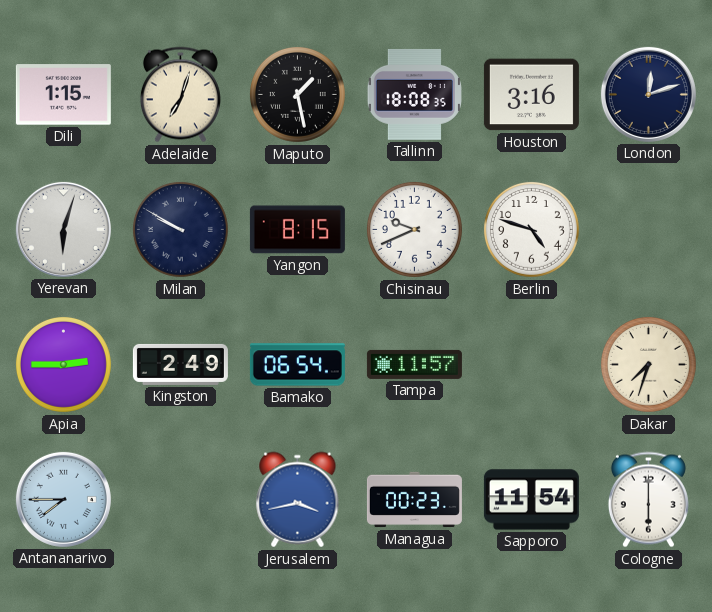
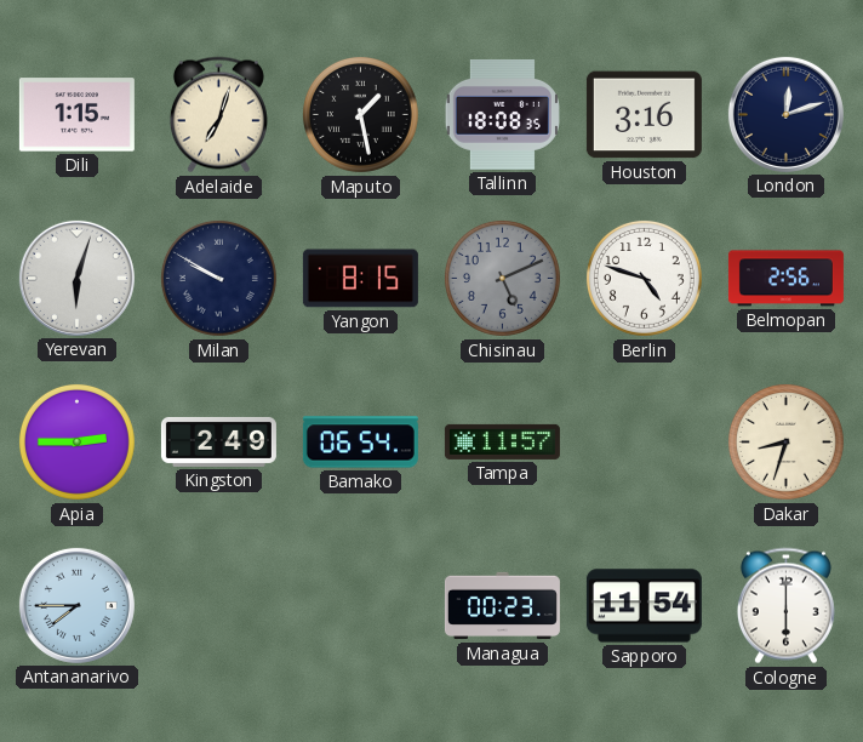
Chisinau: 9:41 -> 5:11
Chisinau dial: white -> grey
Belmopan: none -> 2:56
Dakar: 7:33 -> 8:33
Jerusalem: 3:43 -> none
